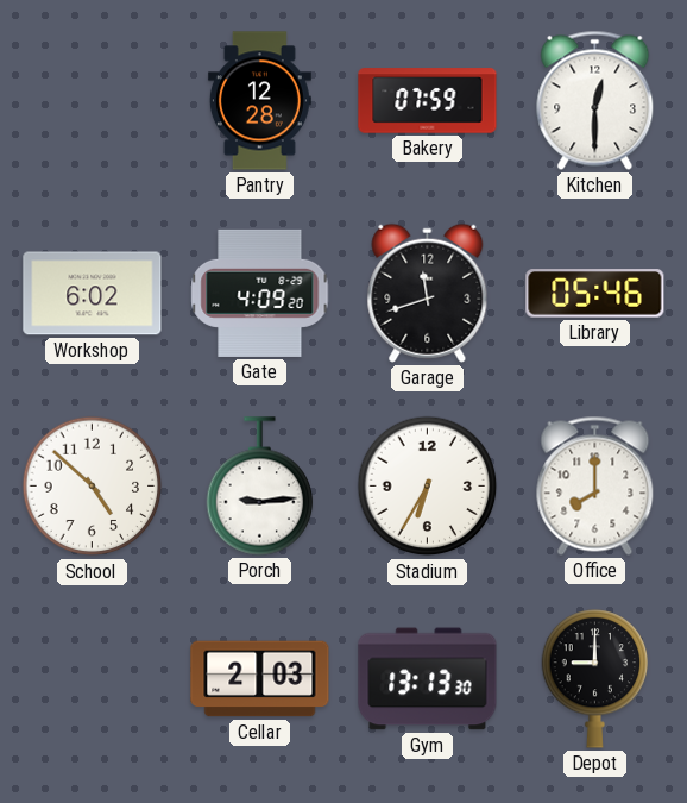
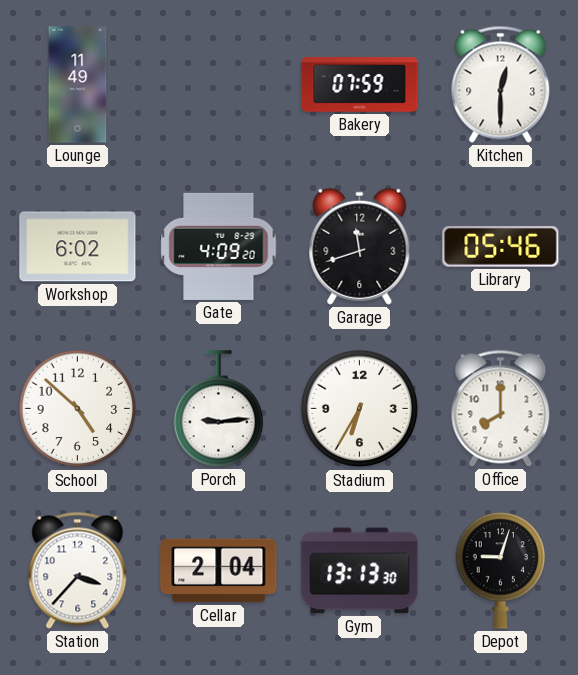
Lounge: none -> 11:49
Pantry: 12:28 -> none
Station: none -> 3:37
Cellar: 2:03 -> 2:04
Depot: 9:00 -> 9:03
